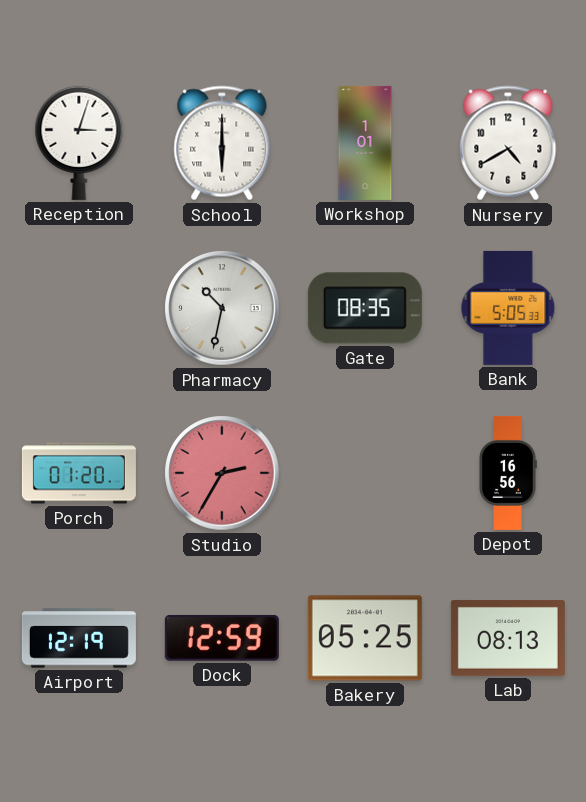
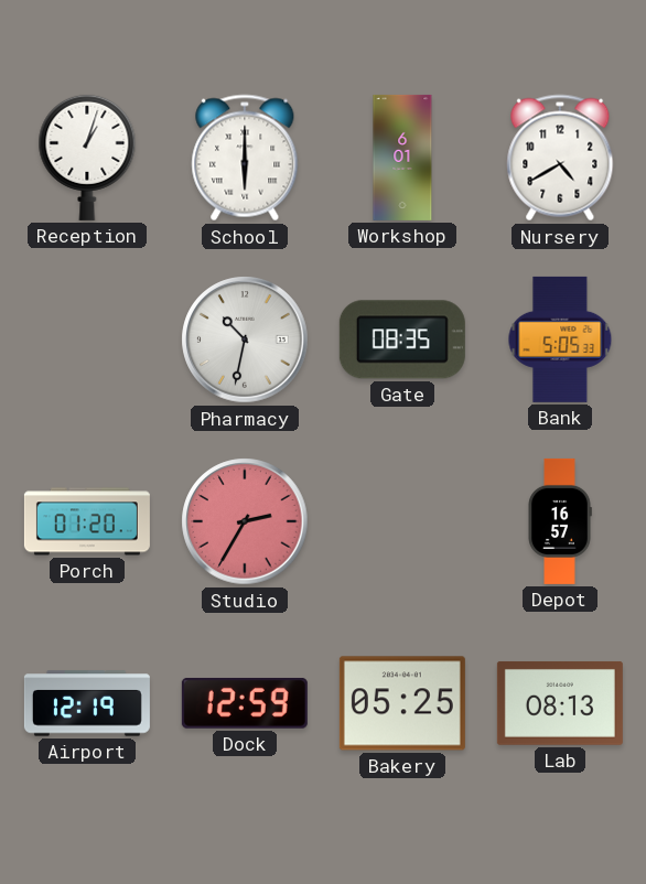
Reception: 3:03 -> 1:03
Workshop: 1:01 -> 6:01
Depot: 16:56 -> 16:57
